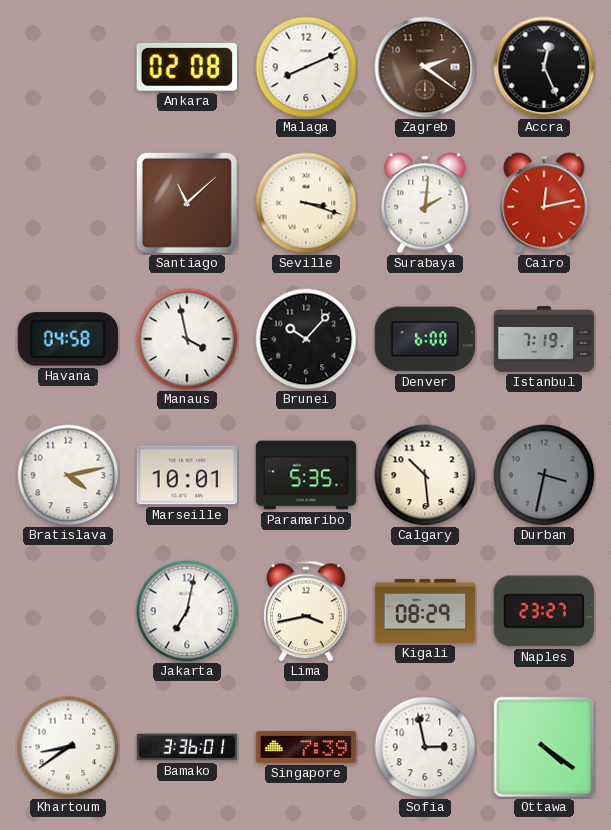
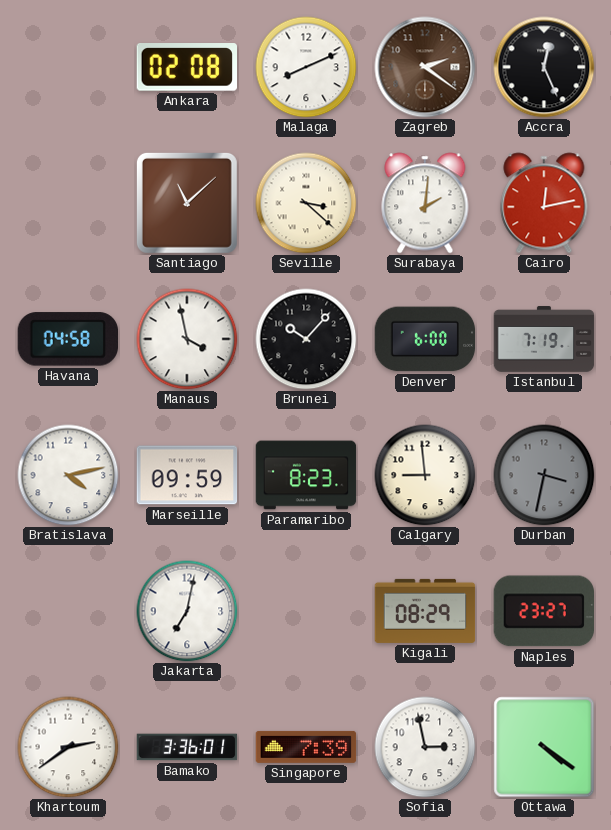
Seville: 3:18 -> 3:22
Marseille: 10:01 -> 09:59
Paramaribo: 5:35 -> 8:23
Calgary: 10:29 -> 8:59
Lima: 3:43 -> none
Khartoum: 8:39 -> 2:39
